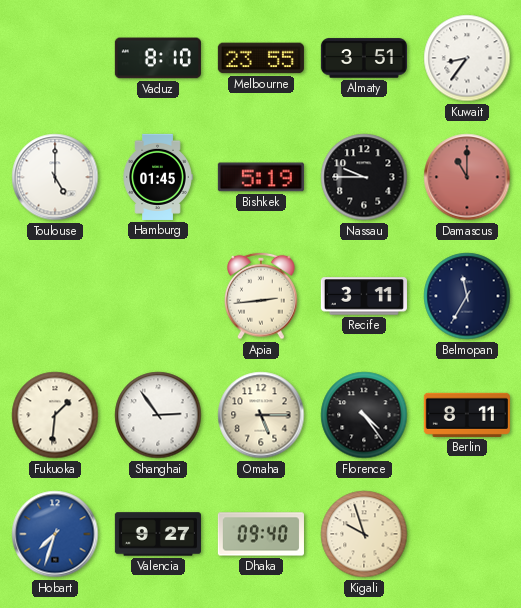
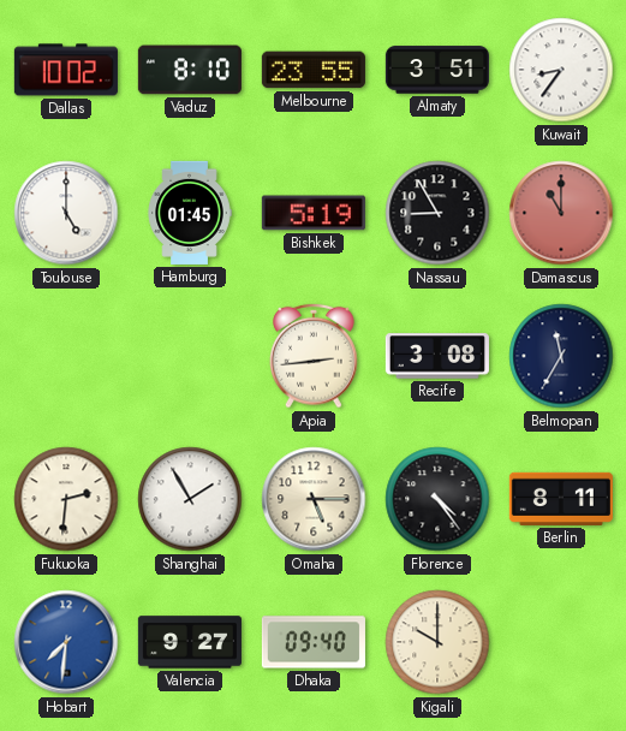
Dallas: none -> 10:02
Nassau: 9:45 -> 8:55
Recife: 3:11 -> 3:08
Fukuoka: 1:31 -> 2:31
Shanghai: 2:54 -> 1:55
Hobart: 7:33 -> 7:31
Kigali: 9:57 -> 10:00
